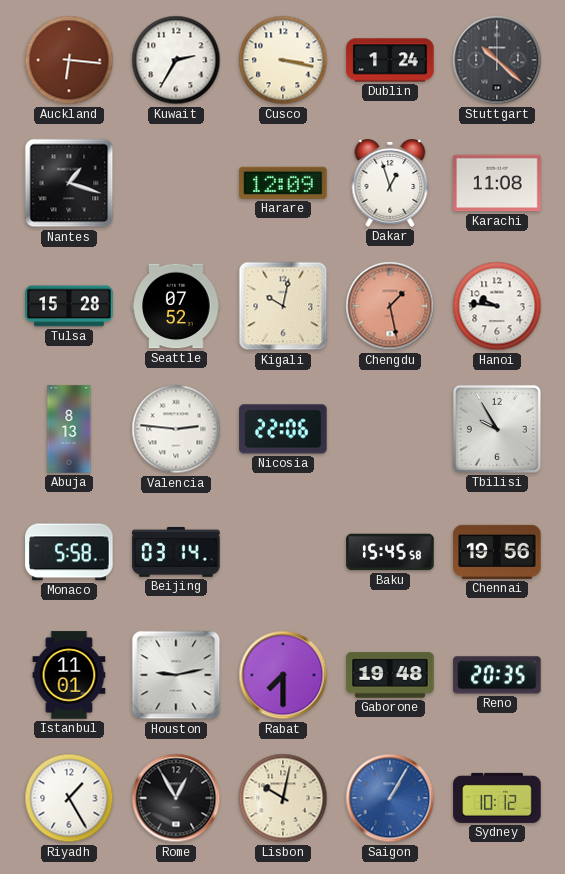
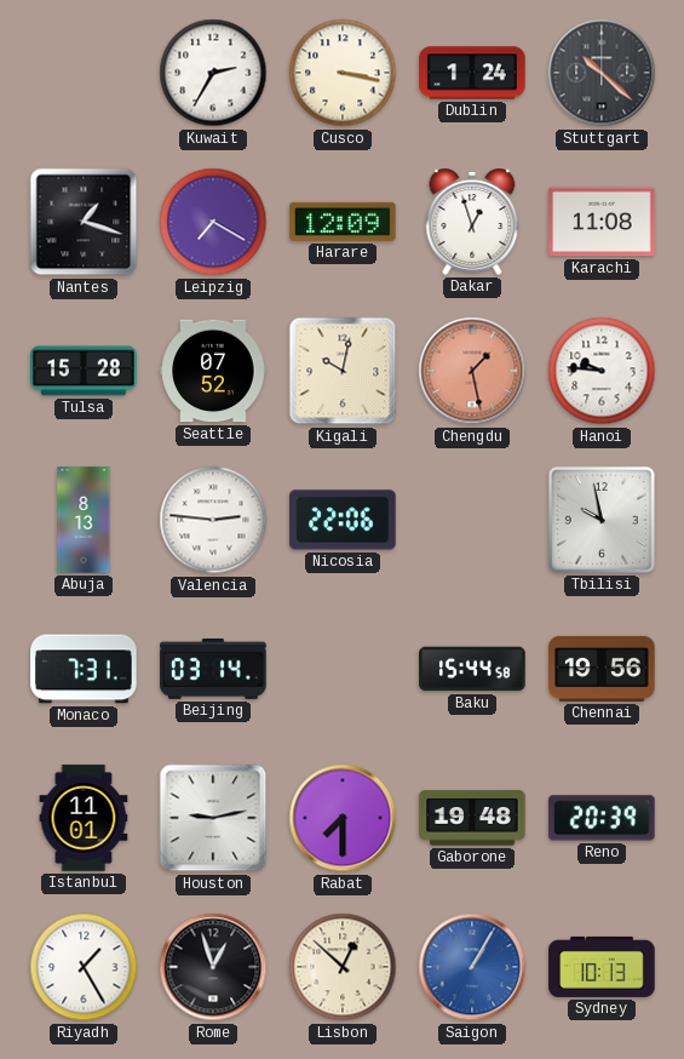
Auckland: 6:16 -> none
Leipzig: none -> 7:20
Tbilisi: 9:55 -> 9:58
Monaco: 5:58 -> 7:31
Baku: 15:45 -> 15:44
Reno: 20:35 -> 20:39
Rome: 12:55 -> 12:57
Lisbon: 10:02 -> 12:52
Sydney: 10:12 -> 10:13
